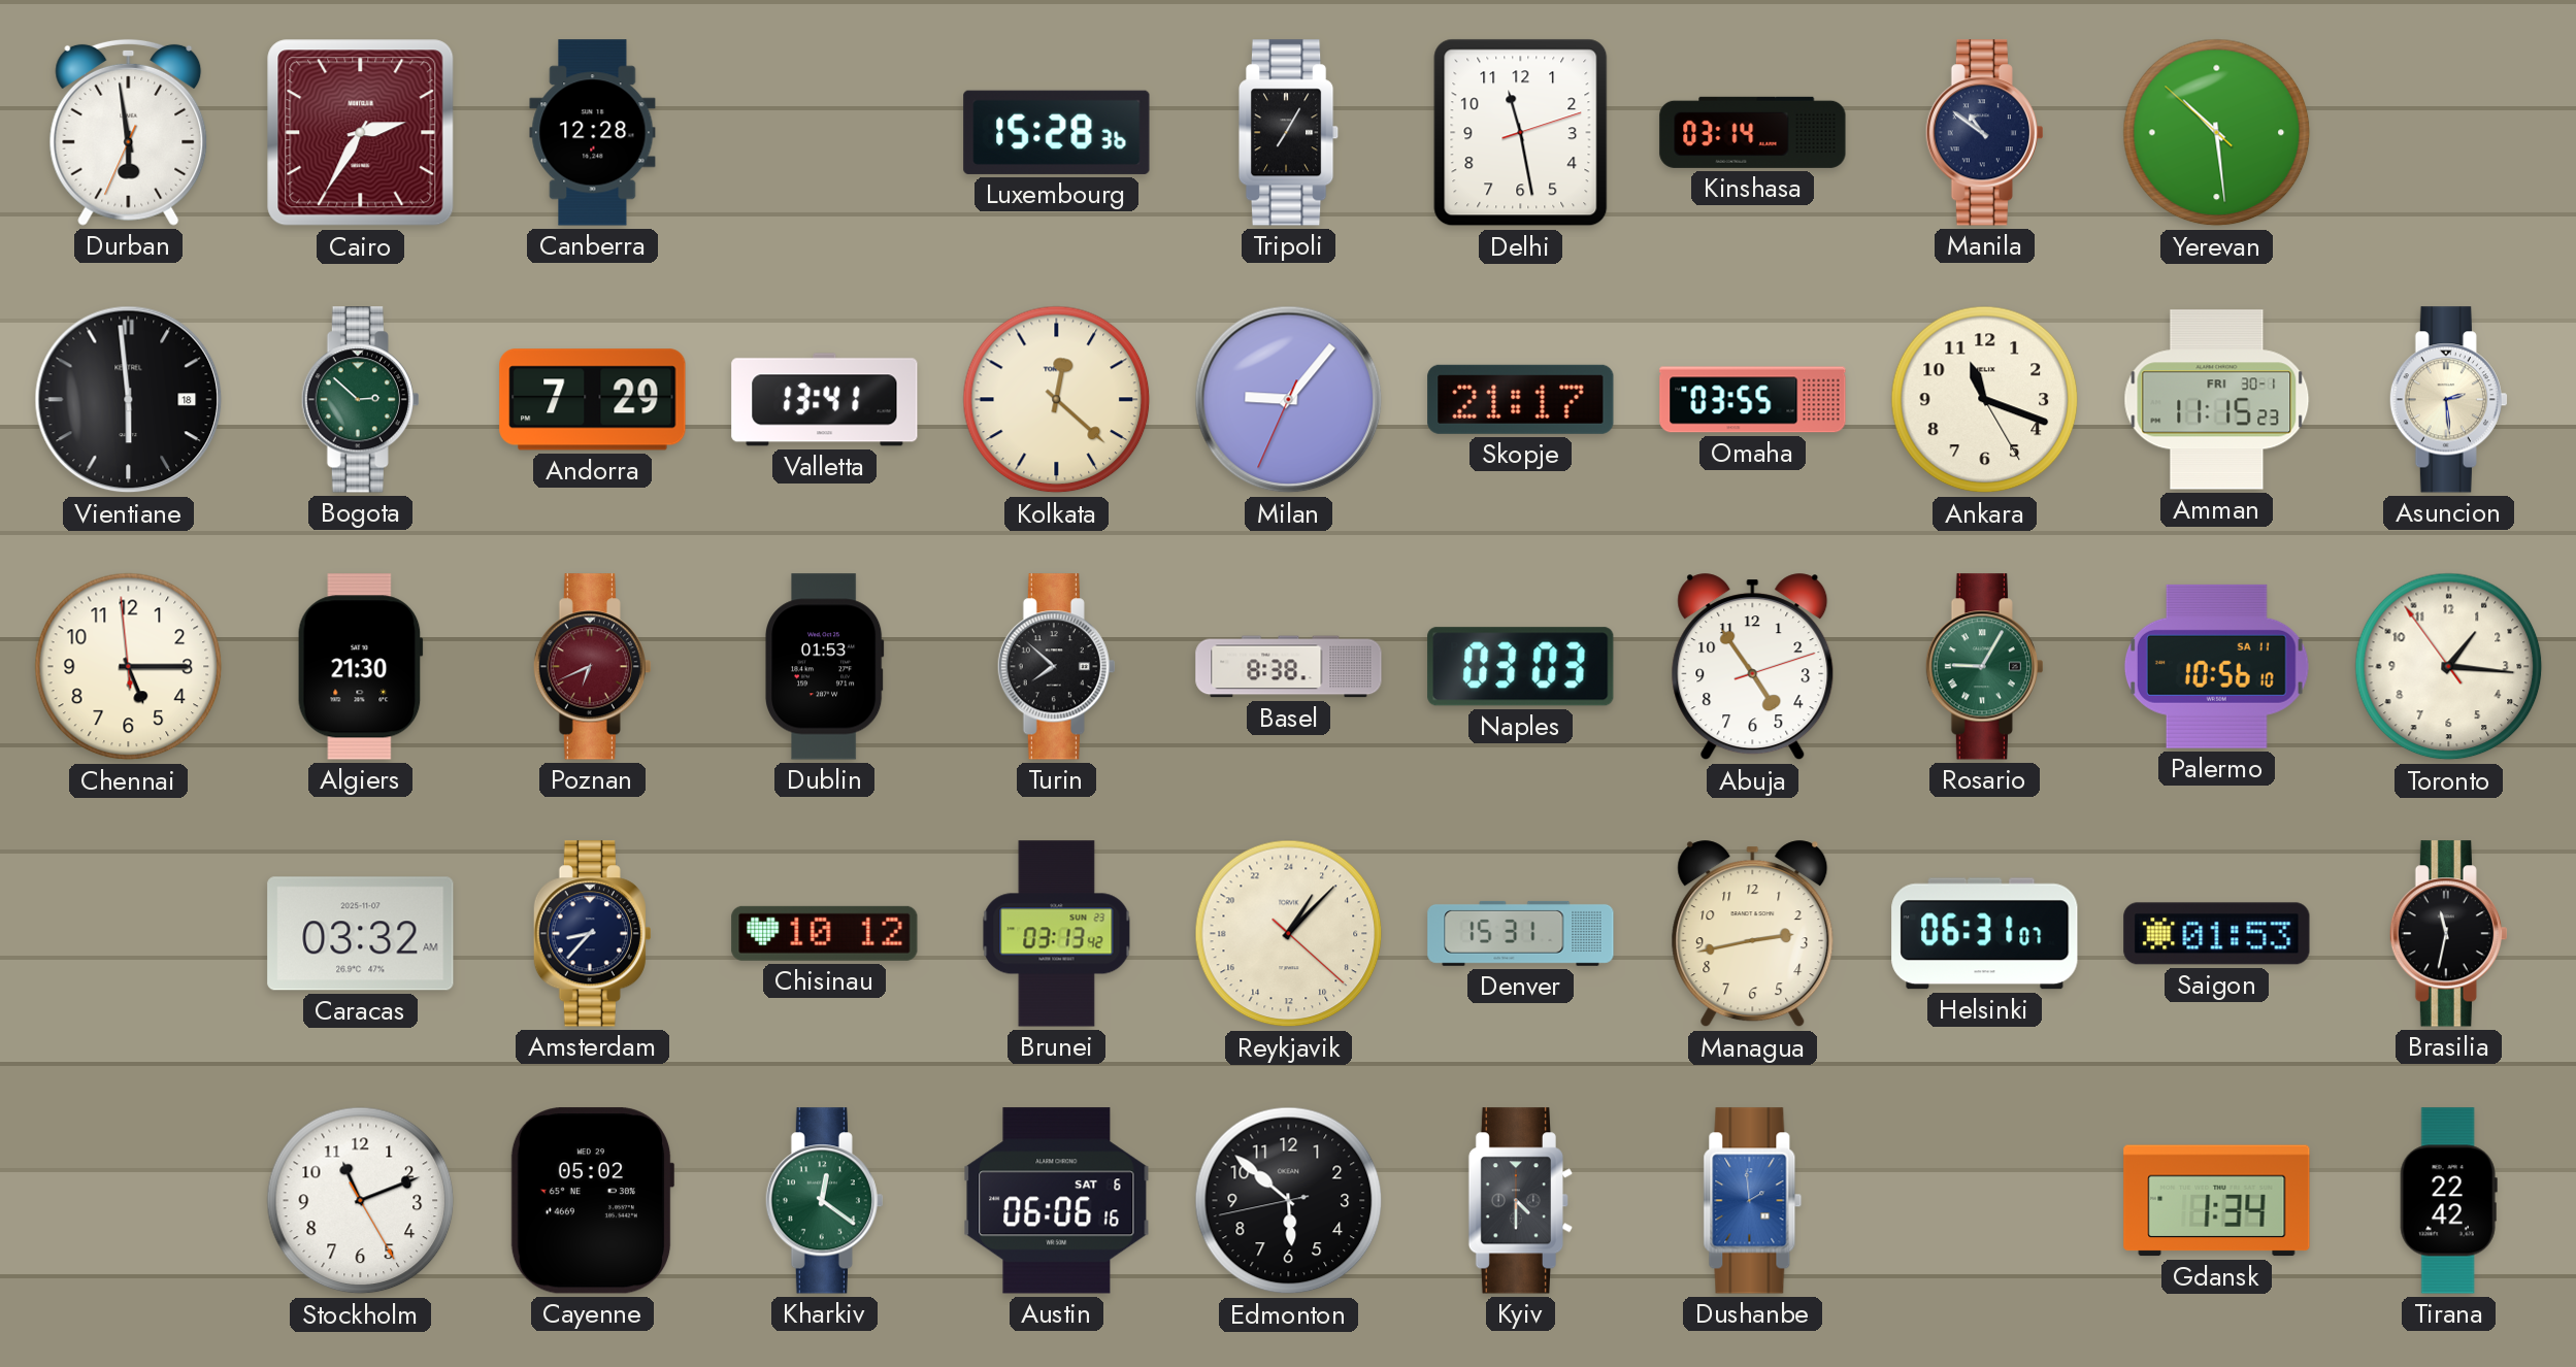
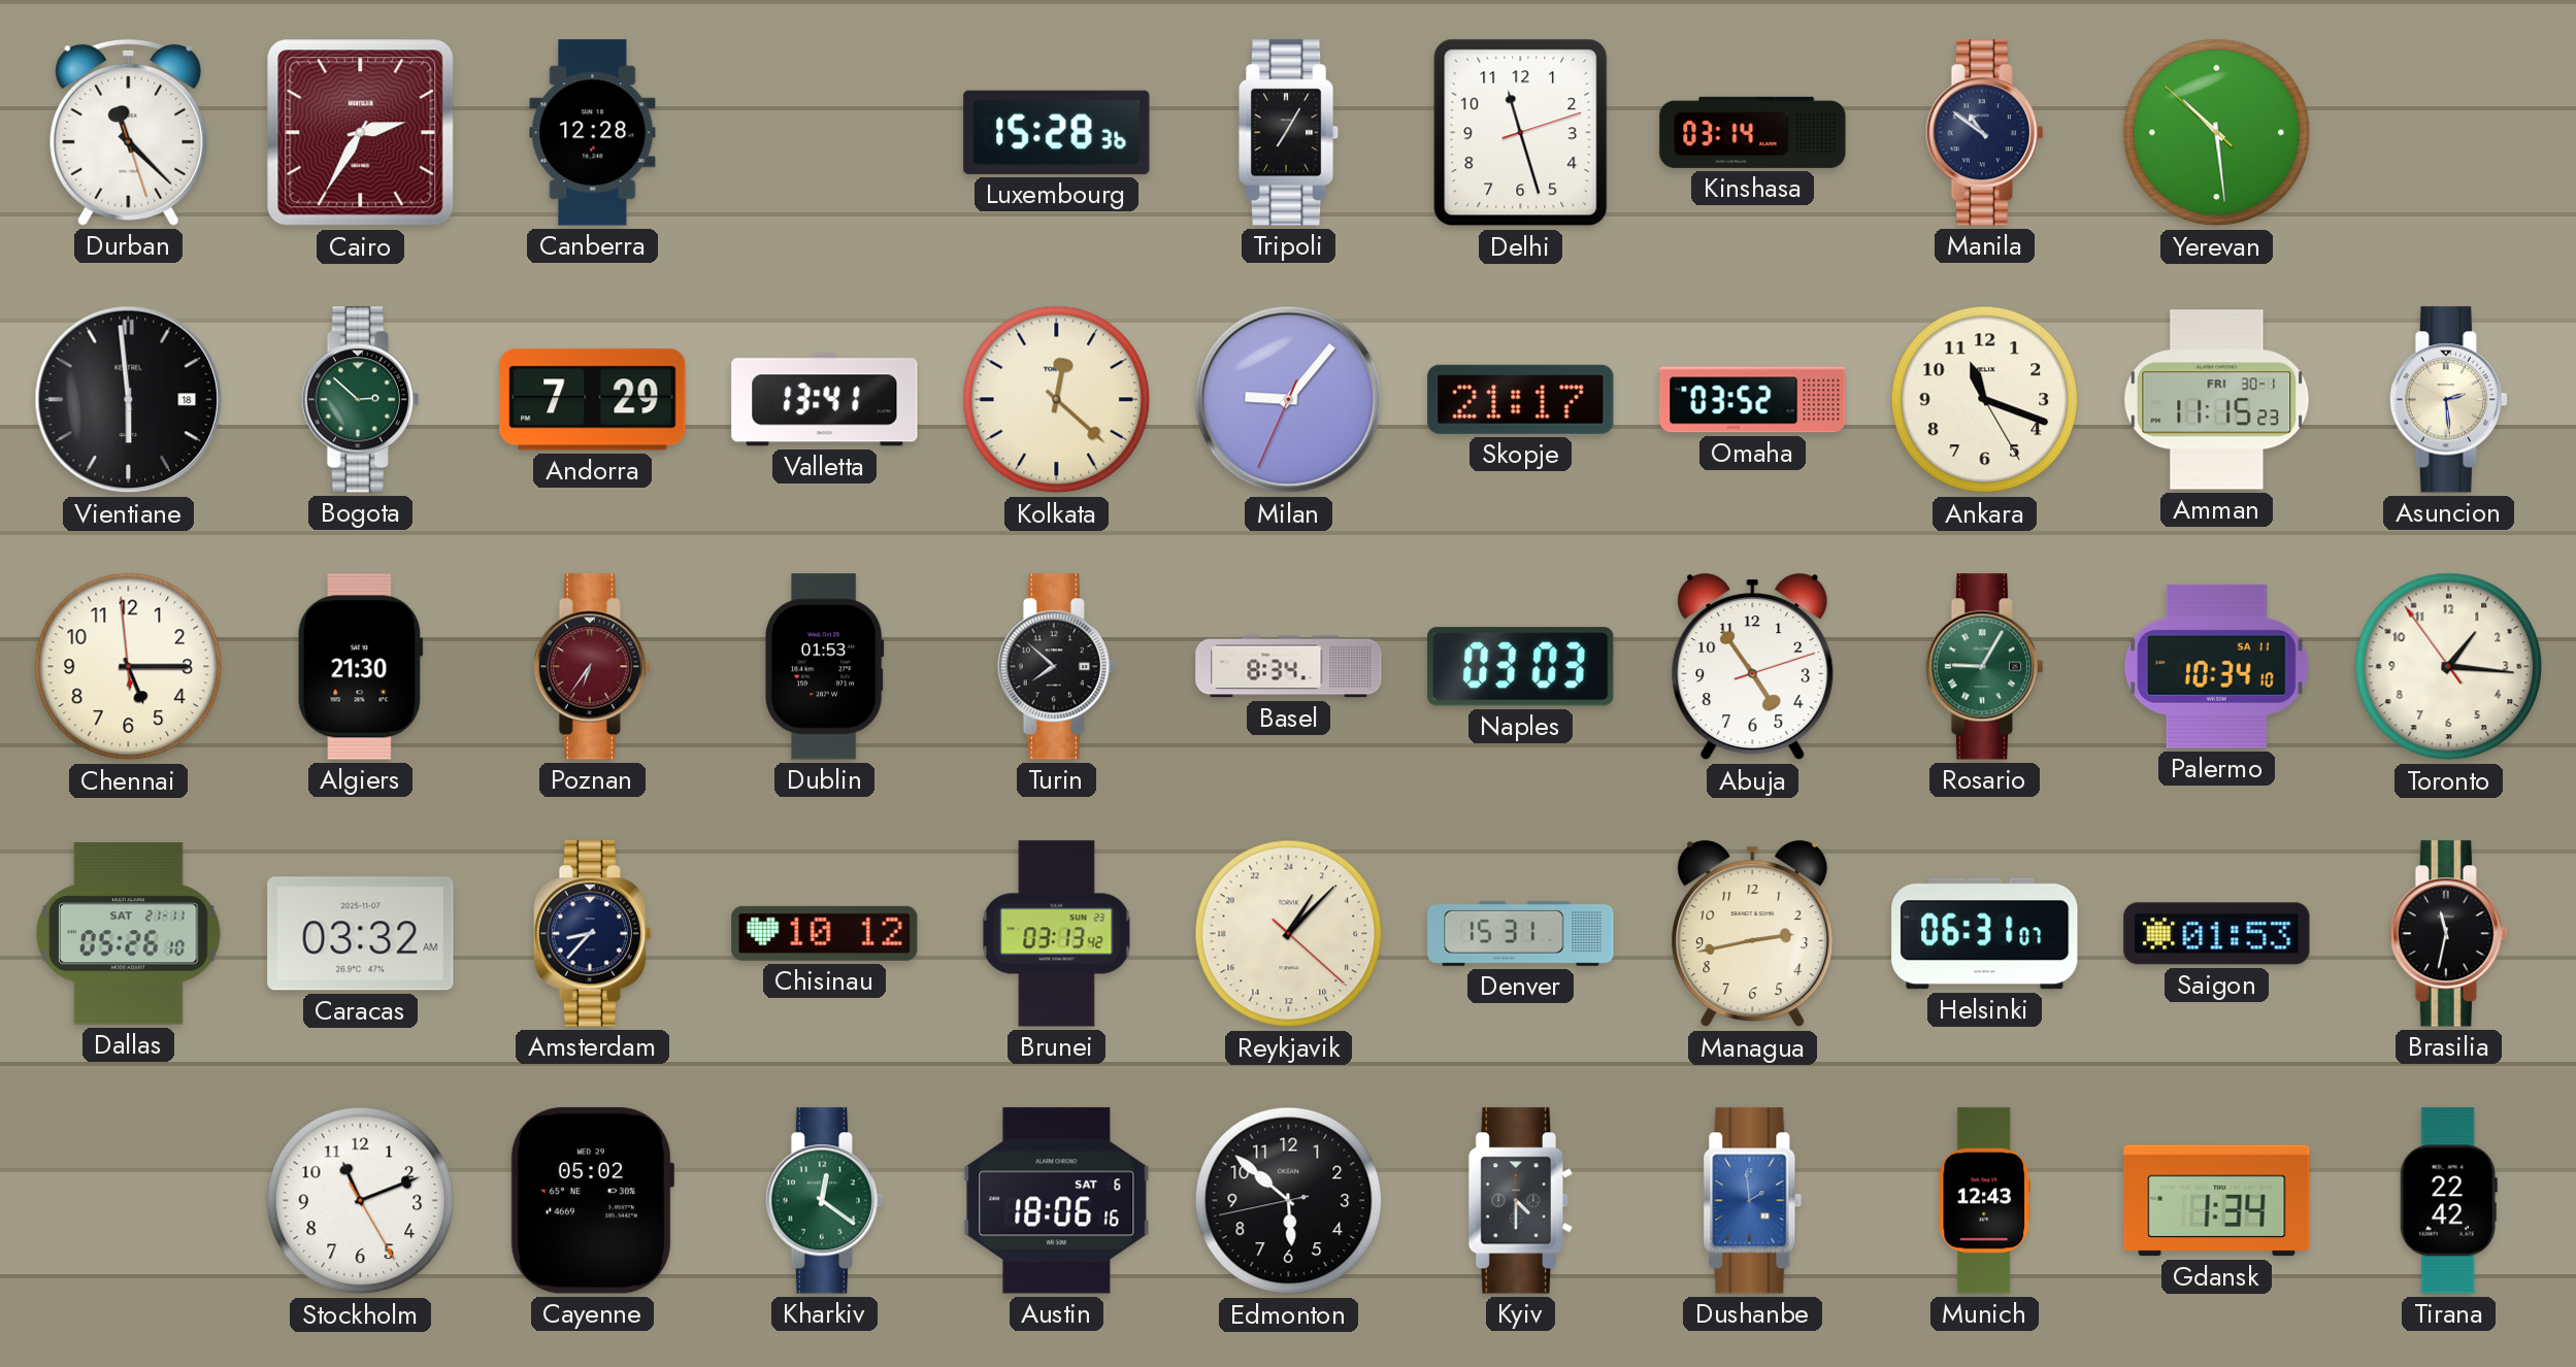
Durban: 5:58 -> 11:22
Delhi: 11:28 -> 11:27
Omaha: 03:55 -> 03:52
Poznan: 6:41 -> 6:36
Basel: 8:38 -> 8:34
Palermo: 10:56 -> 10:34
Dallas: none -> 05:26
Austin: 06:06 -> 18:06
Munich: none -> 12:43
